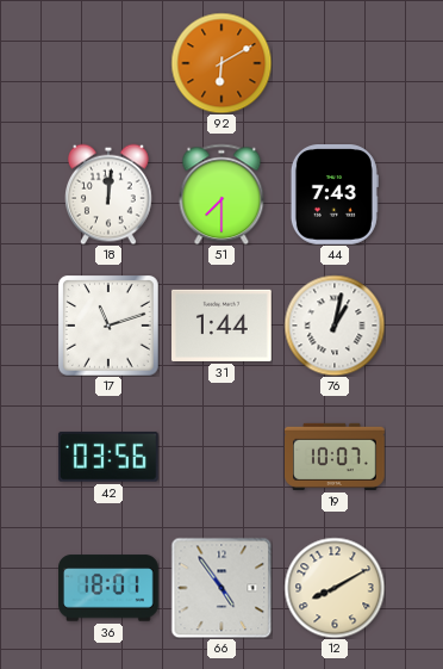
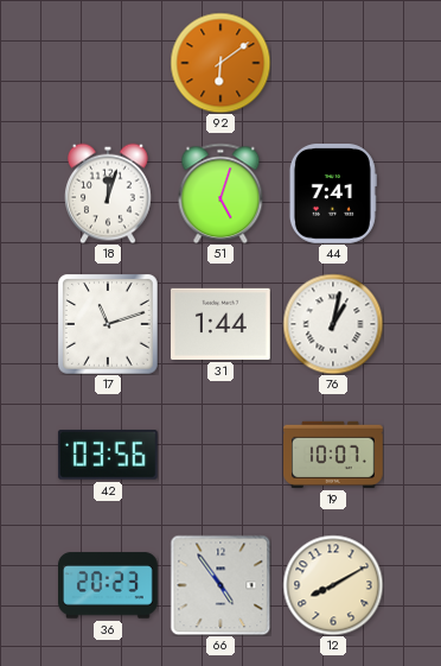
92: 6:10 -> 6:09
18: 12:01 -> 12:03
51: 7:30 -> 5:03
44: 7:43 -> 7:41
36: 18:01 -> 20:23
